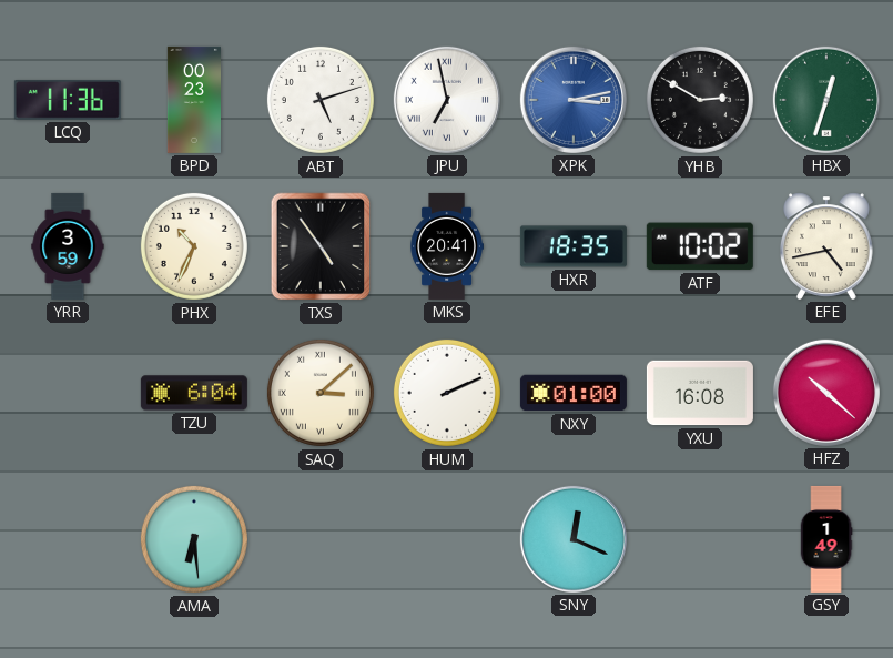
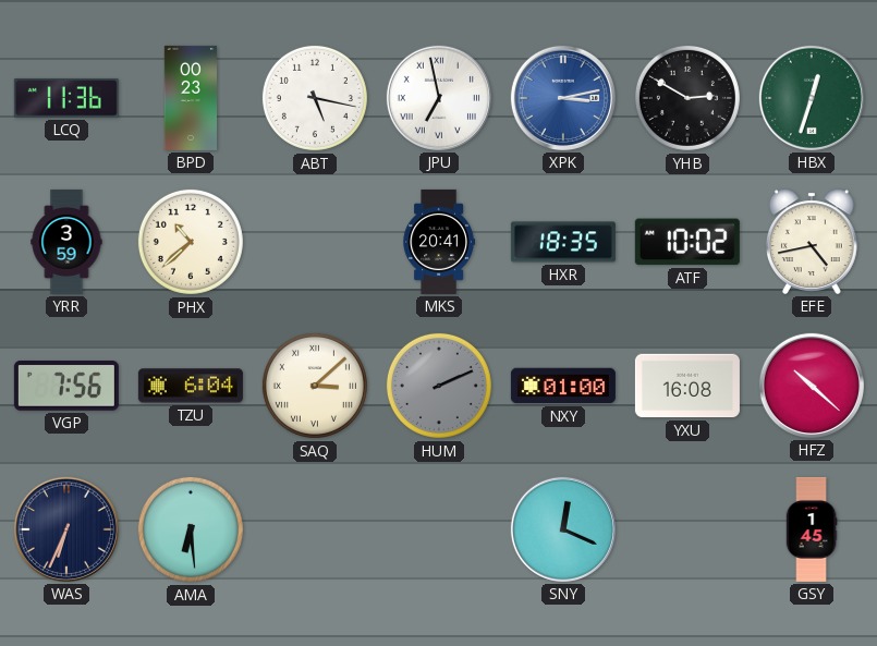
ABT: 5:12 -> 5:17
PHX: 10:34 -> 10:38
TXS: 4:54 -> none
VGP: none -> 7:56
HUM dial: white -> grey
WAS: none -> 6:34
GSY: 1:49 -> 1:45
